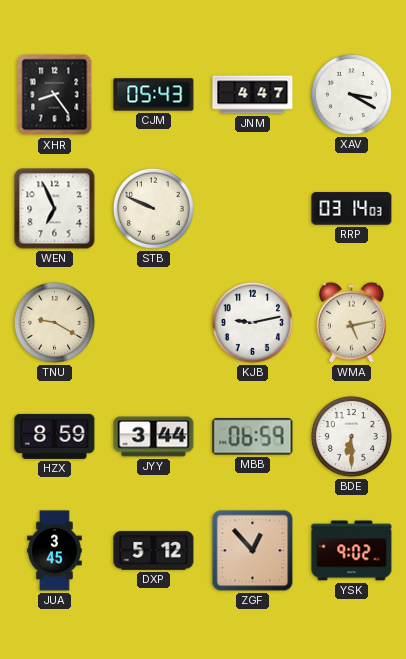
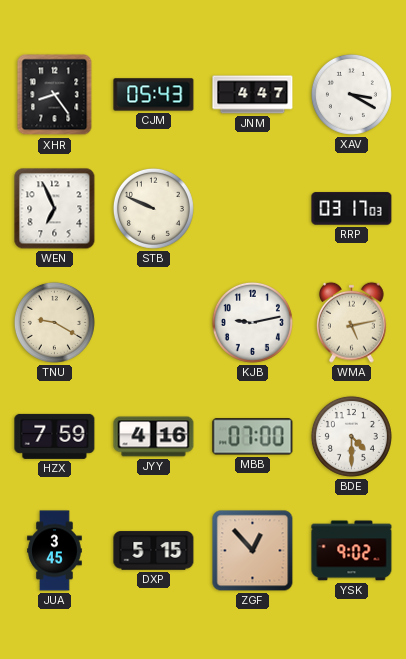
RRP: 03:14 -> 03:17
HZX: 8:59 -> 7:59
JYY: 3:44 -> 4:16
MBB: 06:59 -> 07:00
BDE: 6:30 -> 4:30
DXP: 5:12 -> 5:15
